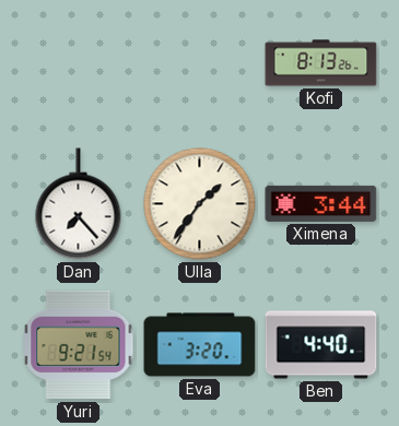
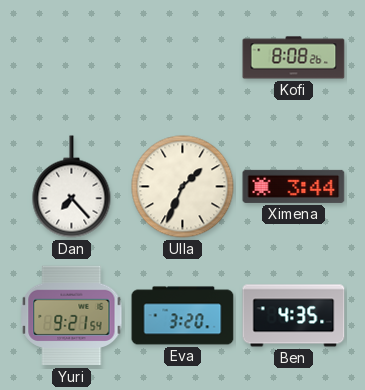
Kofi: 8:13 -> 8:08
Ulla: 1:36 -> 1:34
Ben: 4:40 -> 4:35
